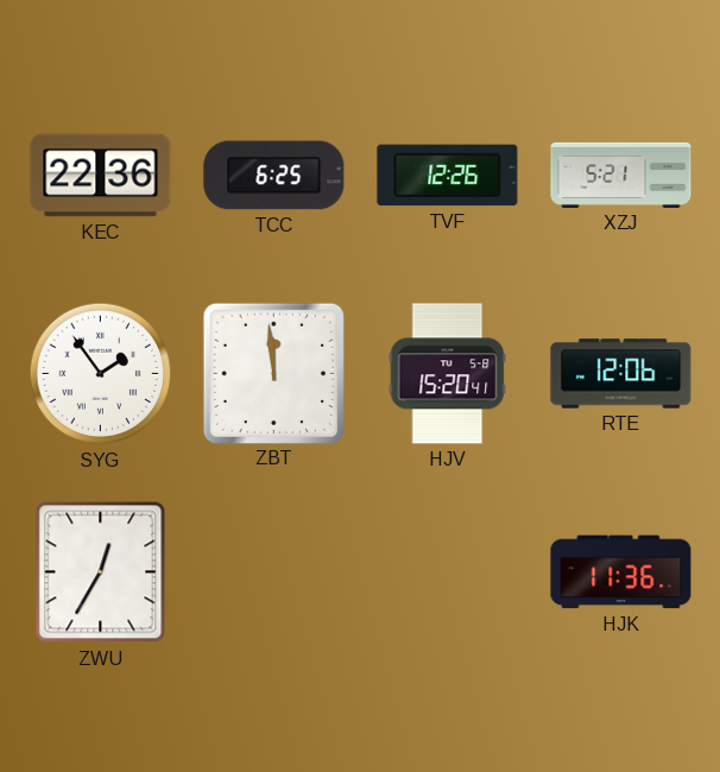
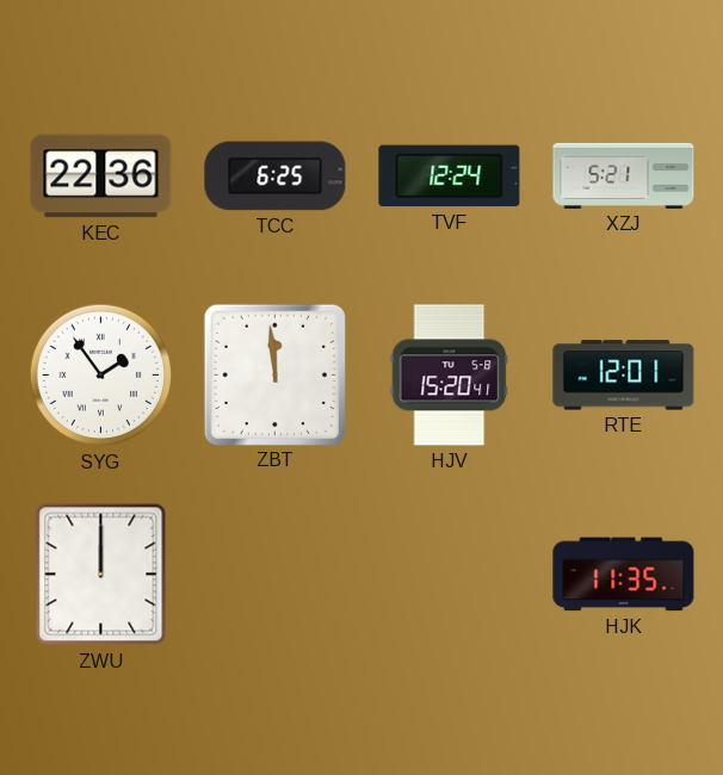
TVF: 12:26 -> 12:24
RTE: 12:06 -> 12:01
ZWU: 12:35 -> 12:00
HJK: 11:36 -> 11:35
